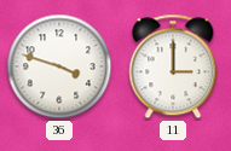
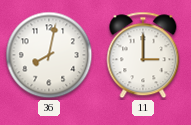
36: 3:48 -> 8:02
